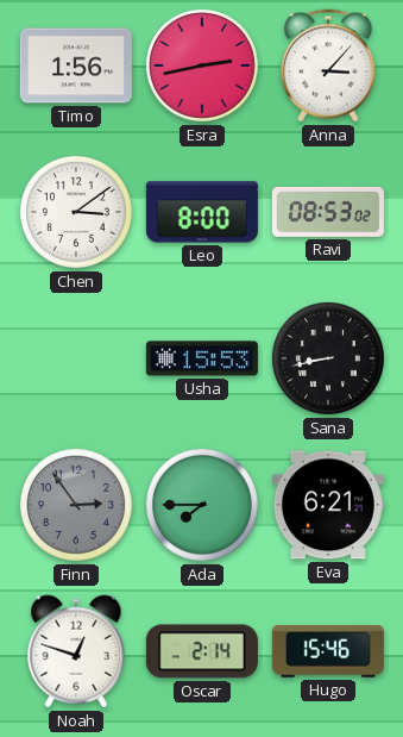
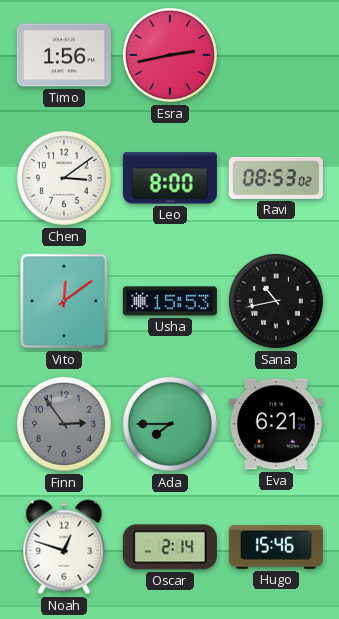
Anna: 3:07 -> none
Vito: none -> 12:09
Sana: 8:43 -> 10:43
